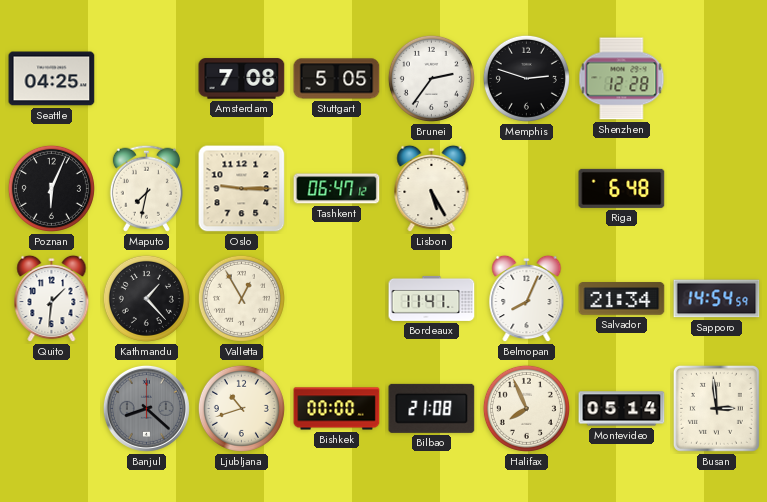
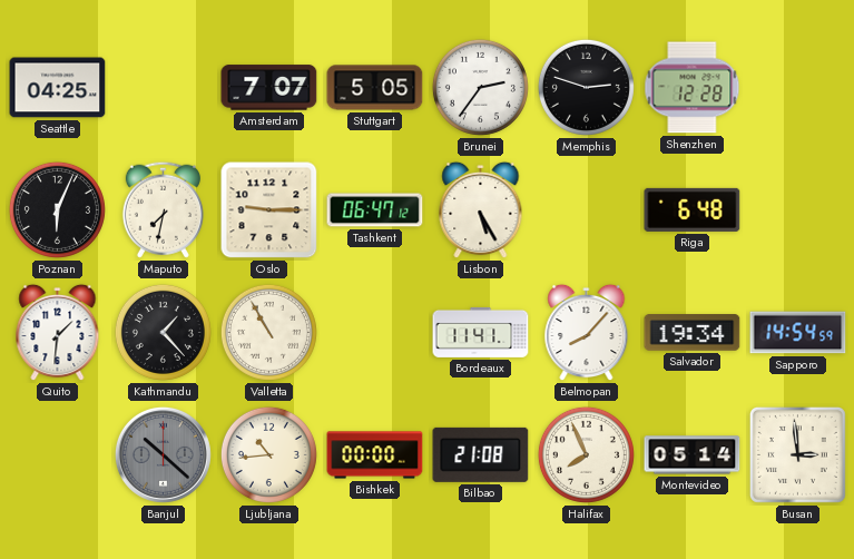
Amsterdam: 7:08 -> 7:07
Valletta: 12:55 -> 10:55
Belmopan: 8:04 -> 8:07
Salvador: 21:34 -> 19:34
Banjul: 8:22 -> 10:22
Ljubljana: 10:42 -> 10:44
